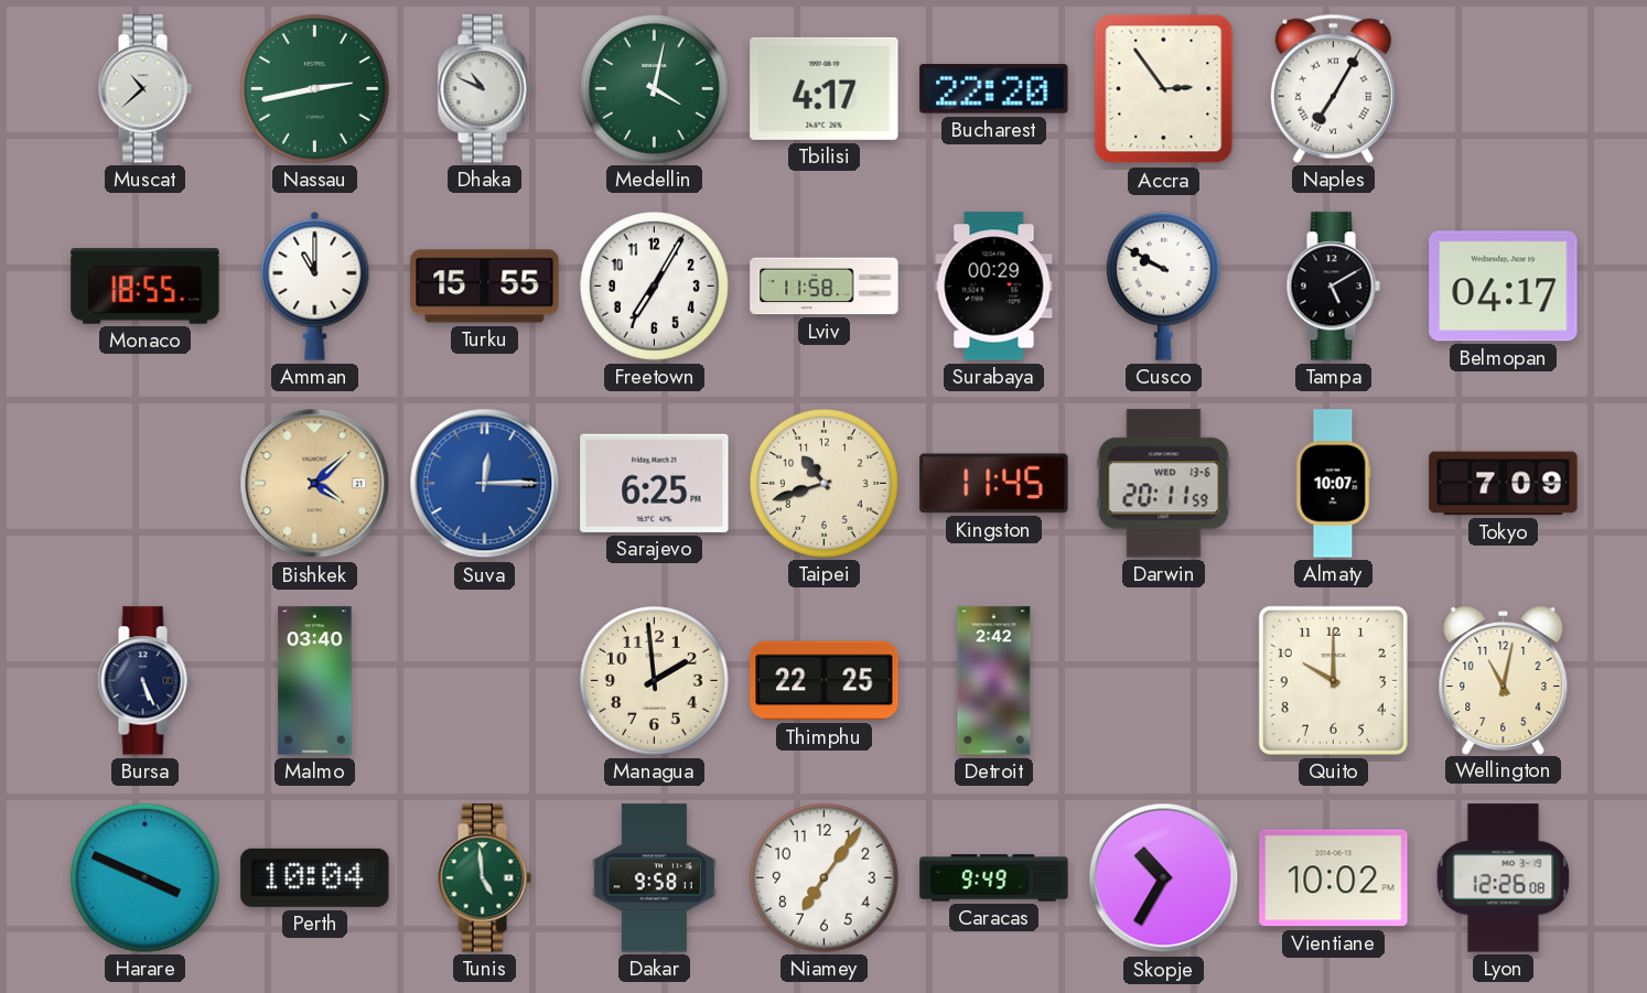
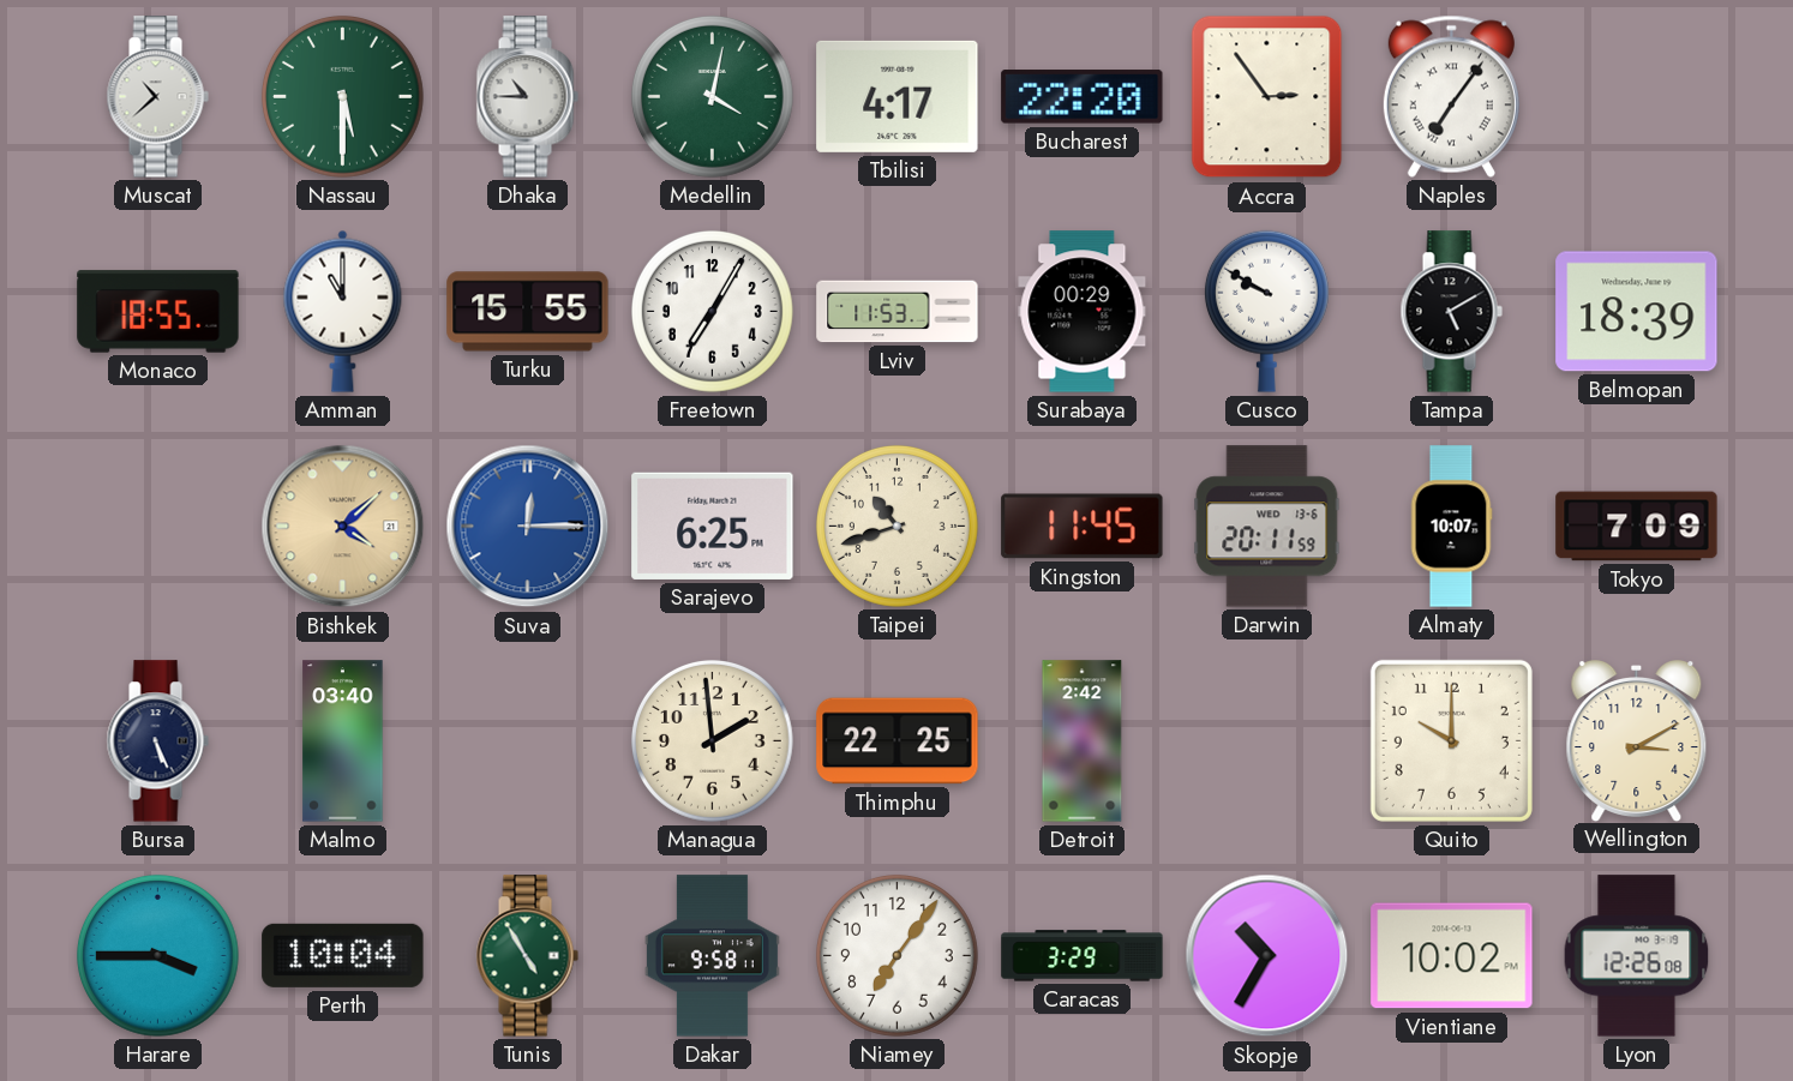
Nassau: 2:43 -> 5:30
Dhaka: 10:49 -> 10:45
Naples: 7:05 -> 7:06
Lviv: 11:58 -> 11:53
Belmopan: 04:17 -> 18:39
Wellington: 11:02 -> 3:10
Harare: 3:49 -> 3:45
Tunis: 4:59 -> 4:55
Caracas: 9:49 -> 3:29
